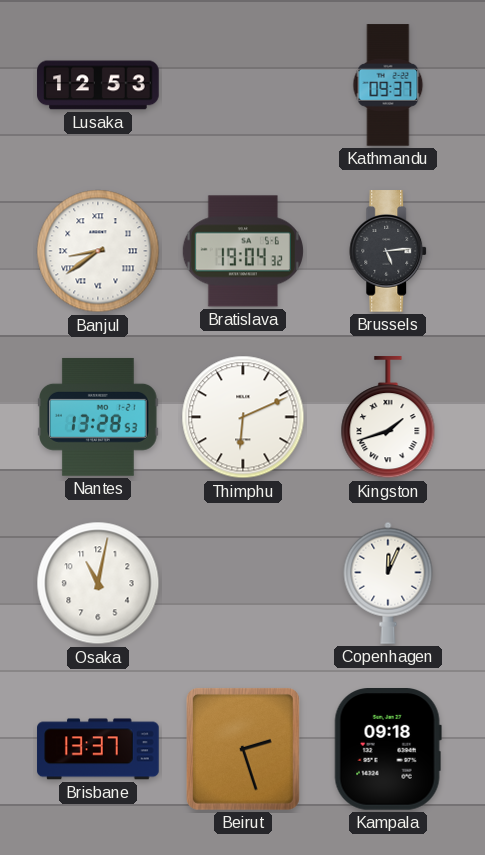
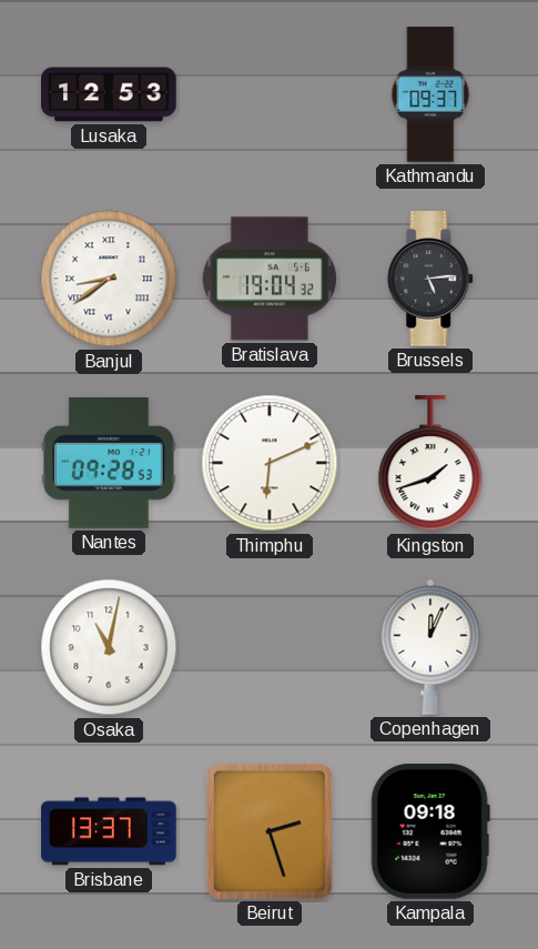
Nantes: 13:28 -> 09:28
